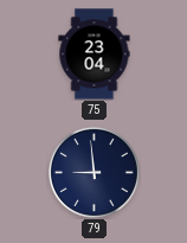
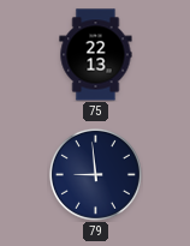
75: 23:04 -> 22:13
